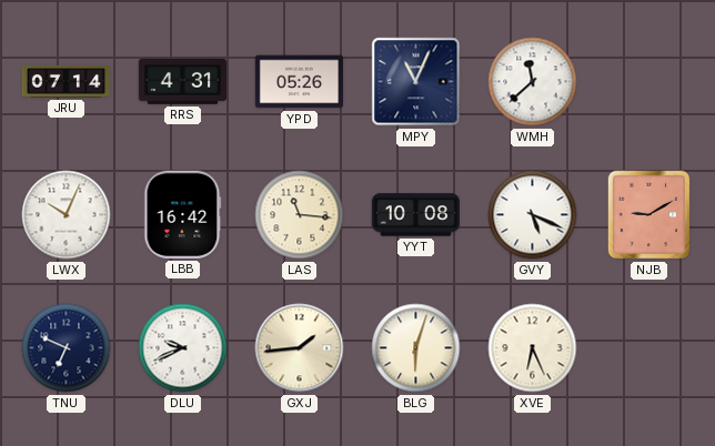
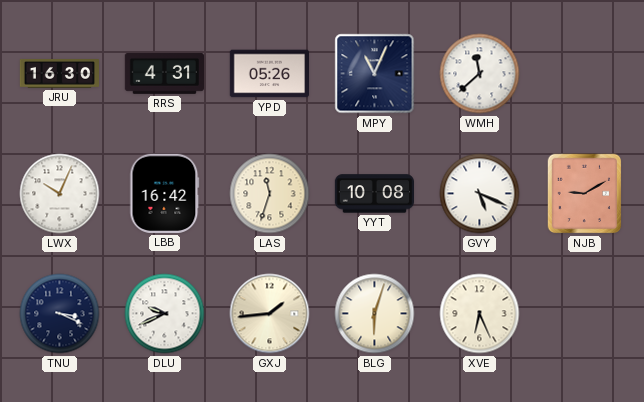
JRU: 07:14 -> 16:30
LAS: 11:16 -> 11:33
TNU: 6:49 -> 3:19
